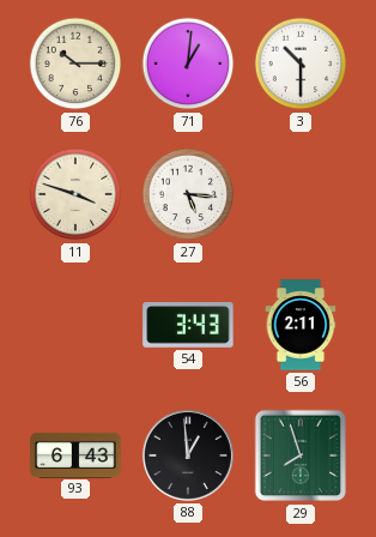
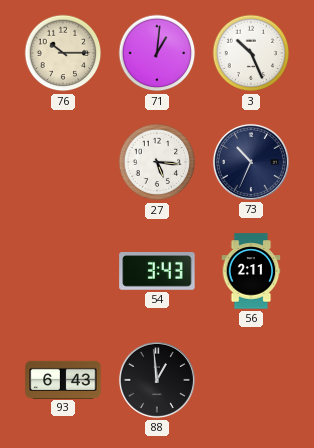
3: 10:30 -> 10:26
11: 3:48 -> none
73: none -> 10:34
29: 7:57 -> none
